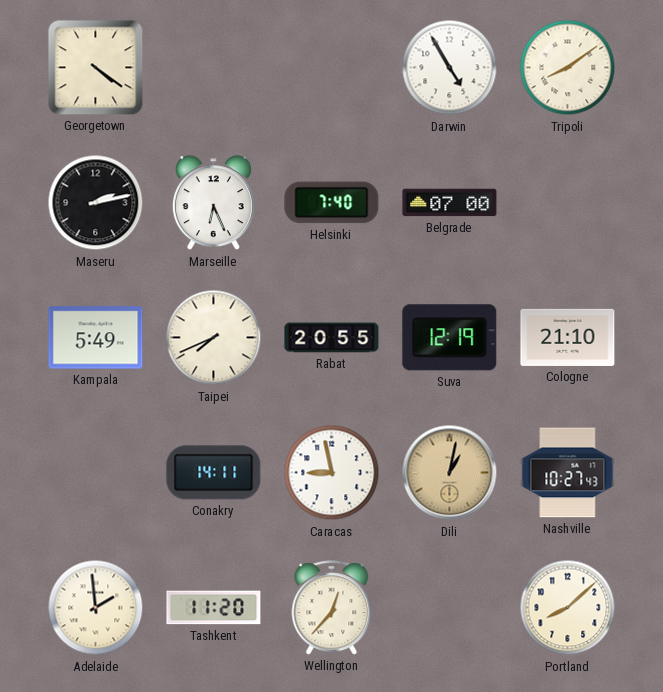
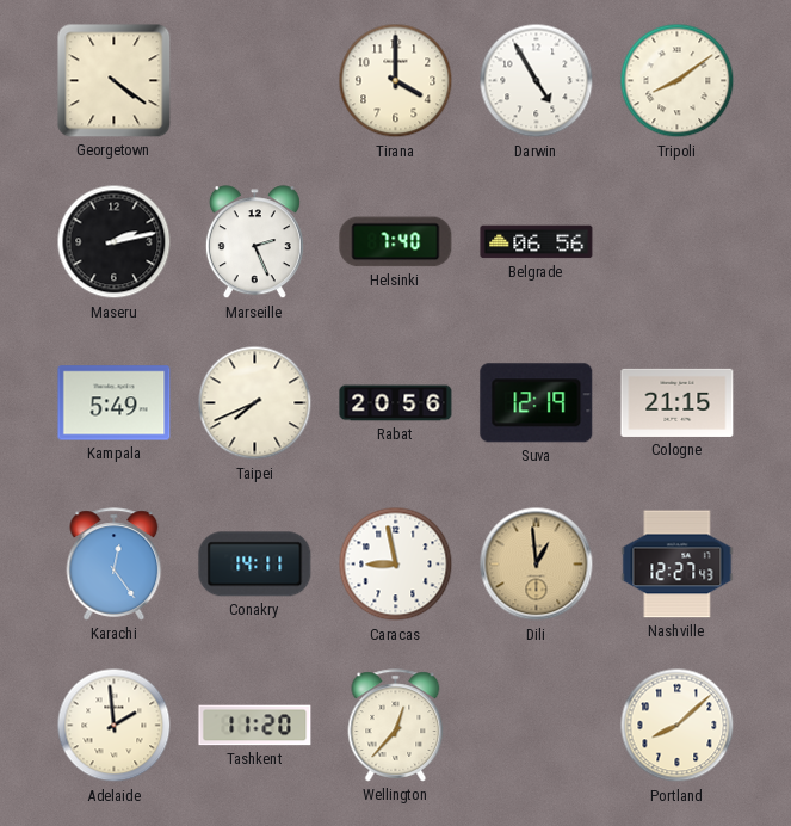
Tirana: none -> 4:00
Marseille: 6:26 -> 2:26
Belgrade: 07:00 -> 06:56
Rabat: 20:55 -> 20:56
Cologne: 21:10 -> 21:15
Karachi: none -> 12:24
Dili: 1:02 -> 12:59
Nashville: 10:27 -> 12:27
